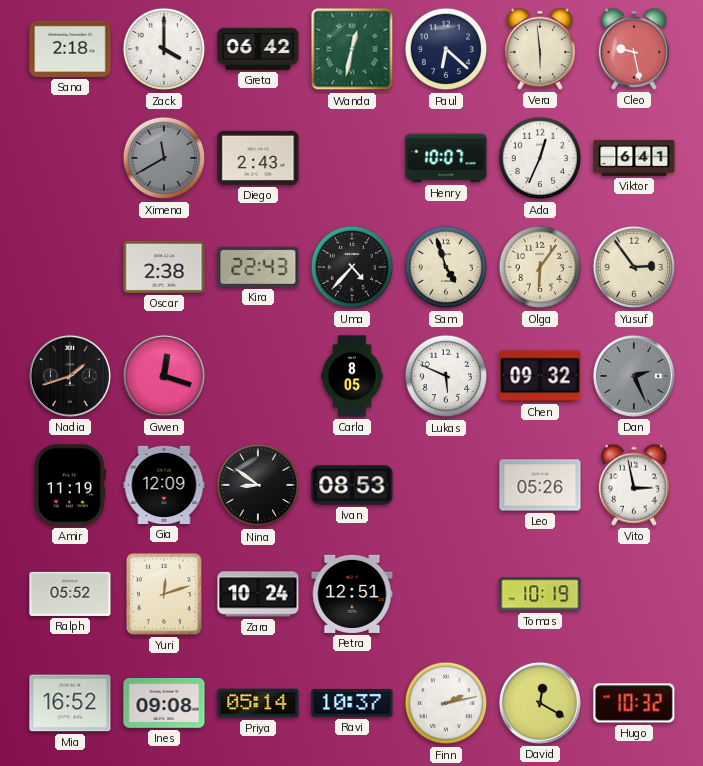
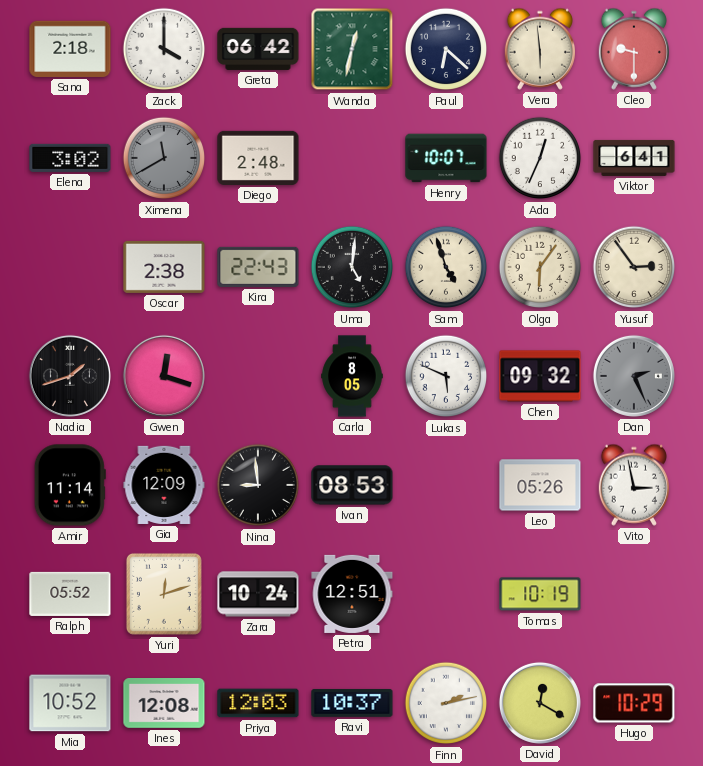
Cleo: 9:28 -> 9:30
Elena: none -> 3:02
Diego: 2:43 -> 2:48
Uma: 4:37 -> 5:01
Amir: 11:19 -> 11:14
Nina: 8:51 -> 8:59
Mia: 16:52 -> 10:52
Ines: 09:08 -> 12:08
Priya: 05:14 -> 12:03
Hugo: 10:32 -> 10:29
